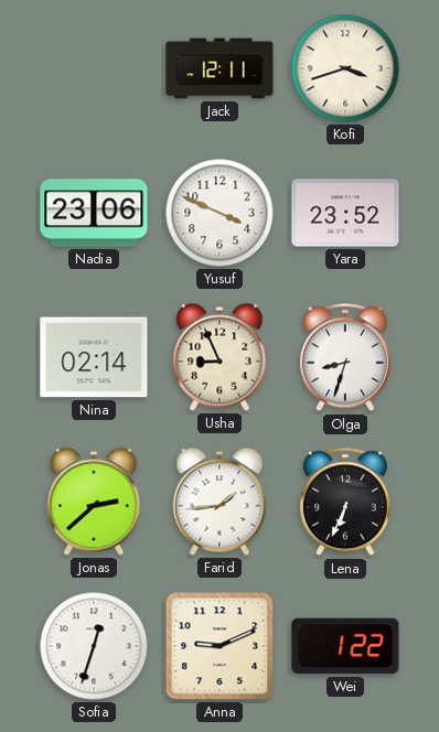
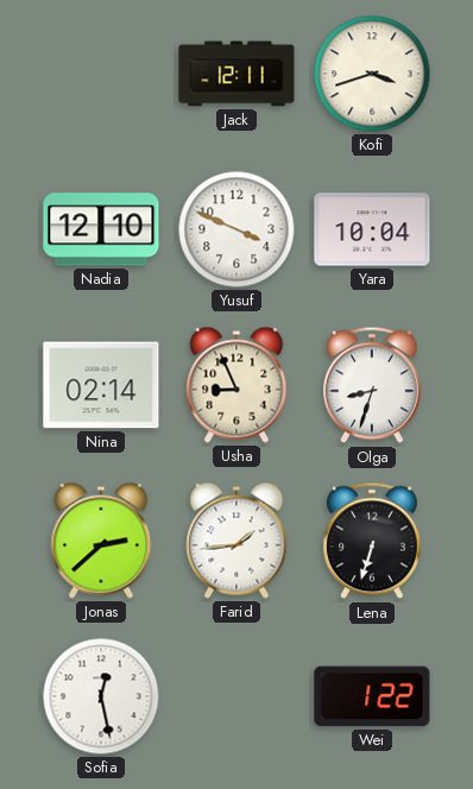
Nadia: 23:06 -> 12:10
Yara: 23:52 -> 10:04
Lena: 6:34 -> 6:33
Sofia: 12:33 -> 12:28
Anna: 9:11 -> none
